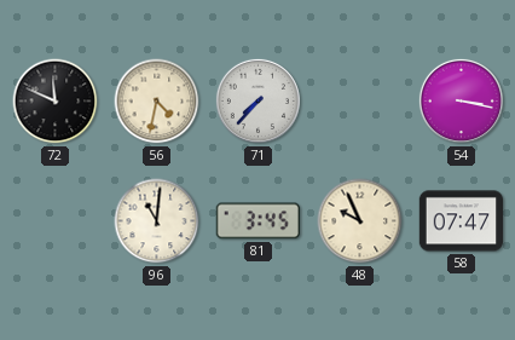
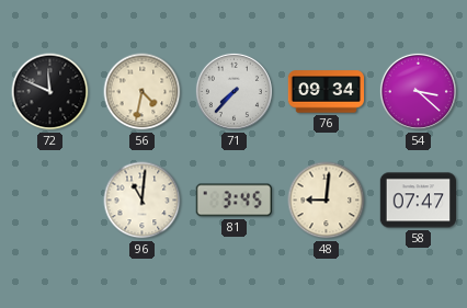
76: none -> 09:34
54: 3:17 -> 3:22
48: 9:56 -> 9:01
